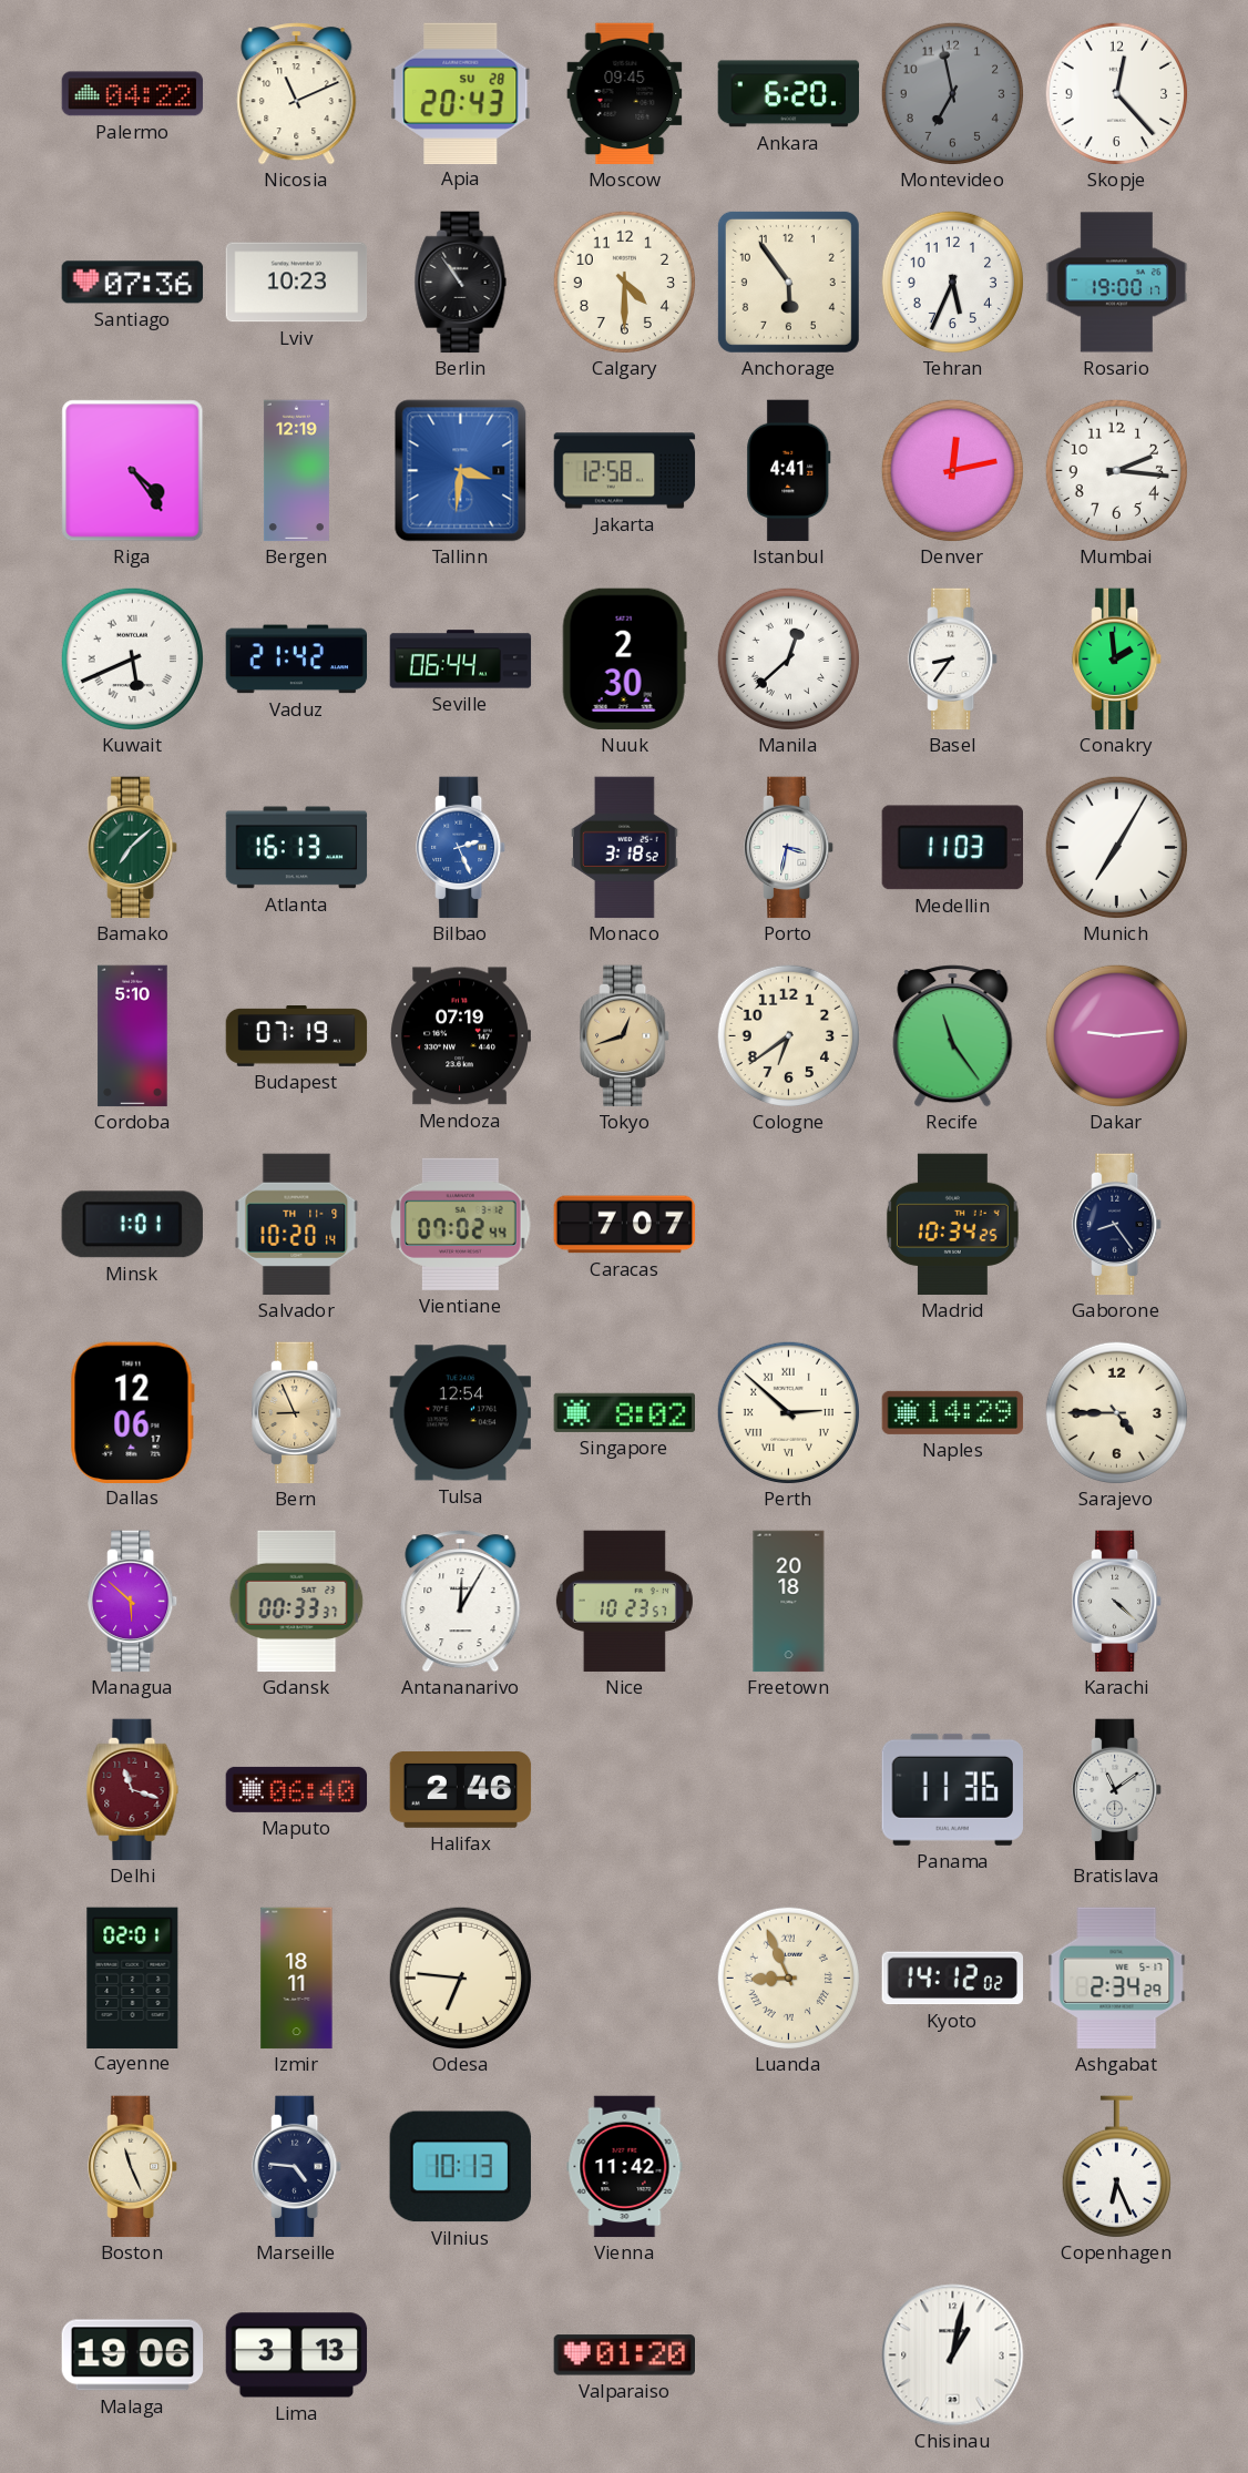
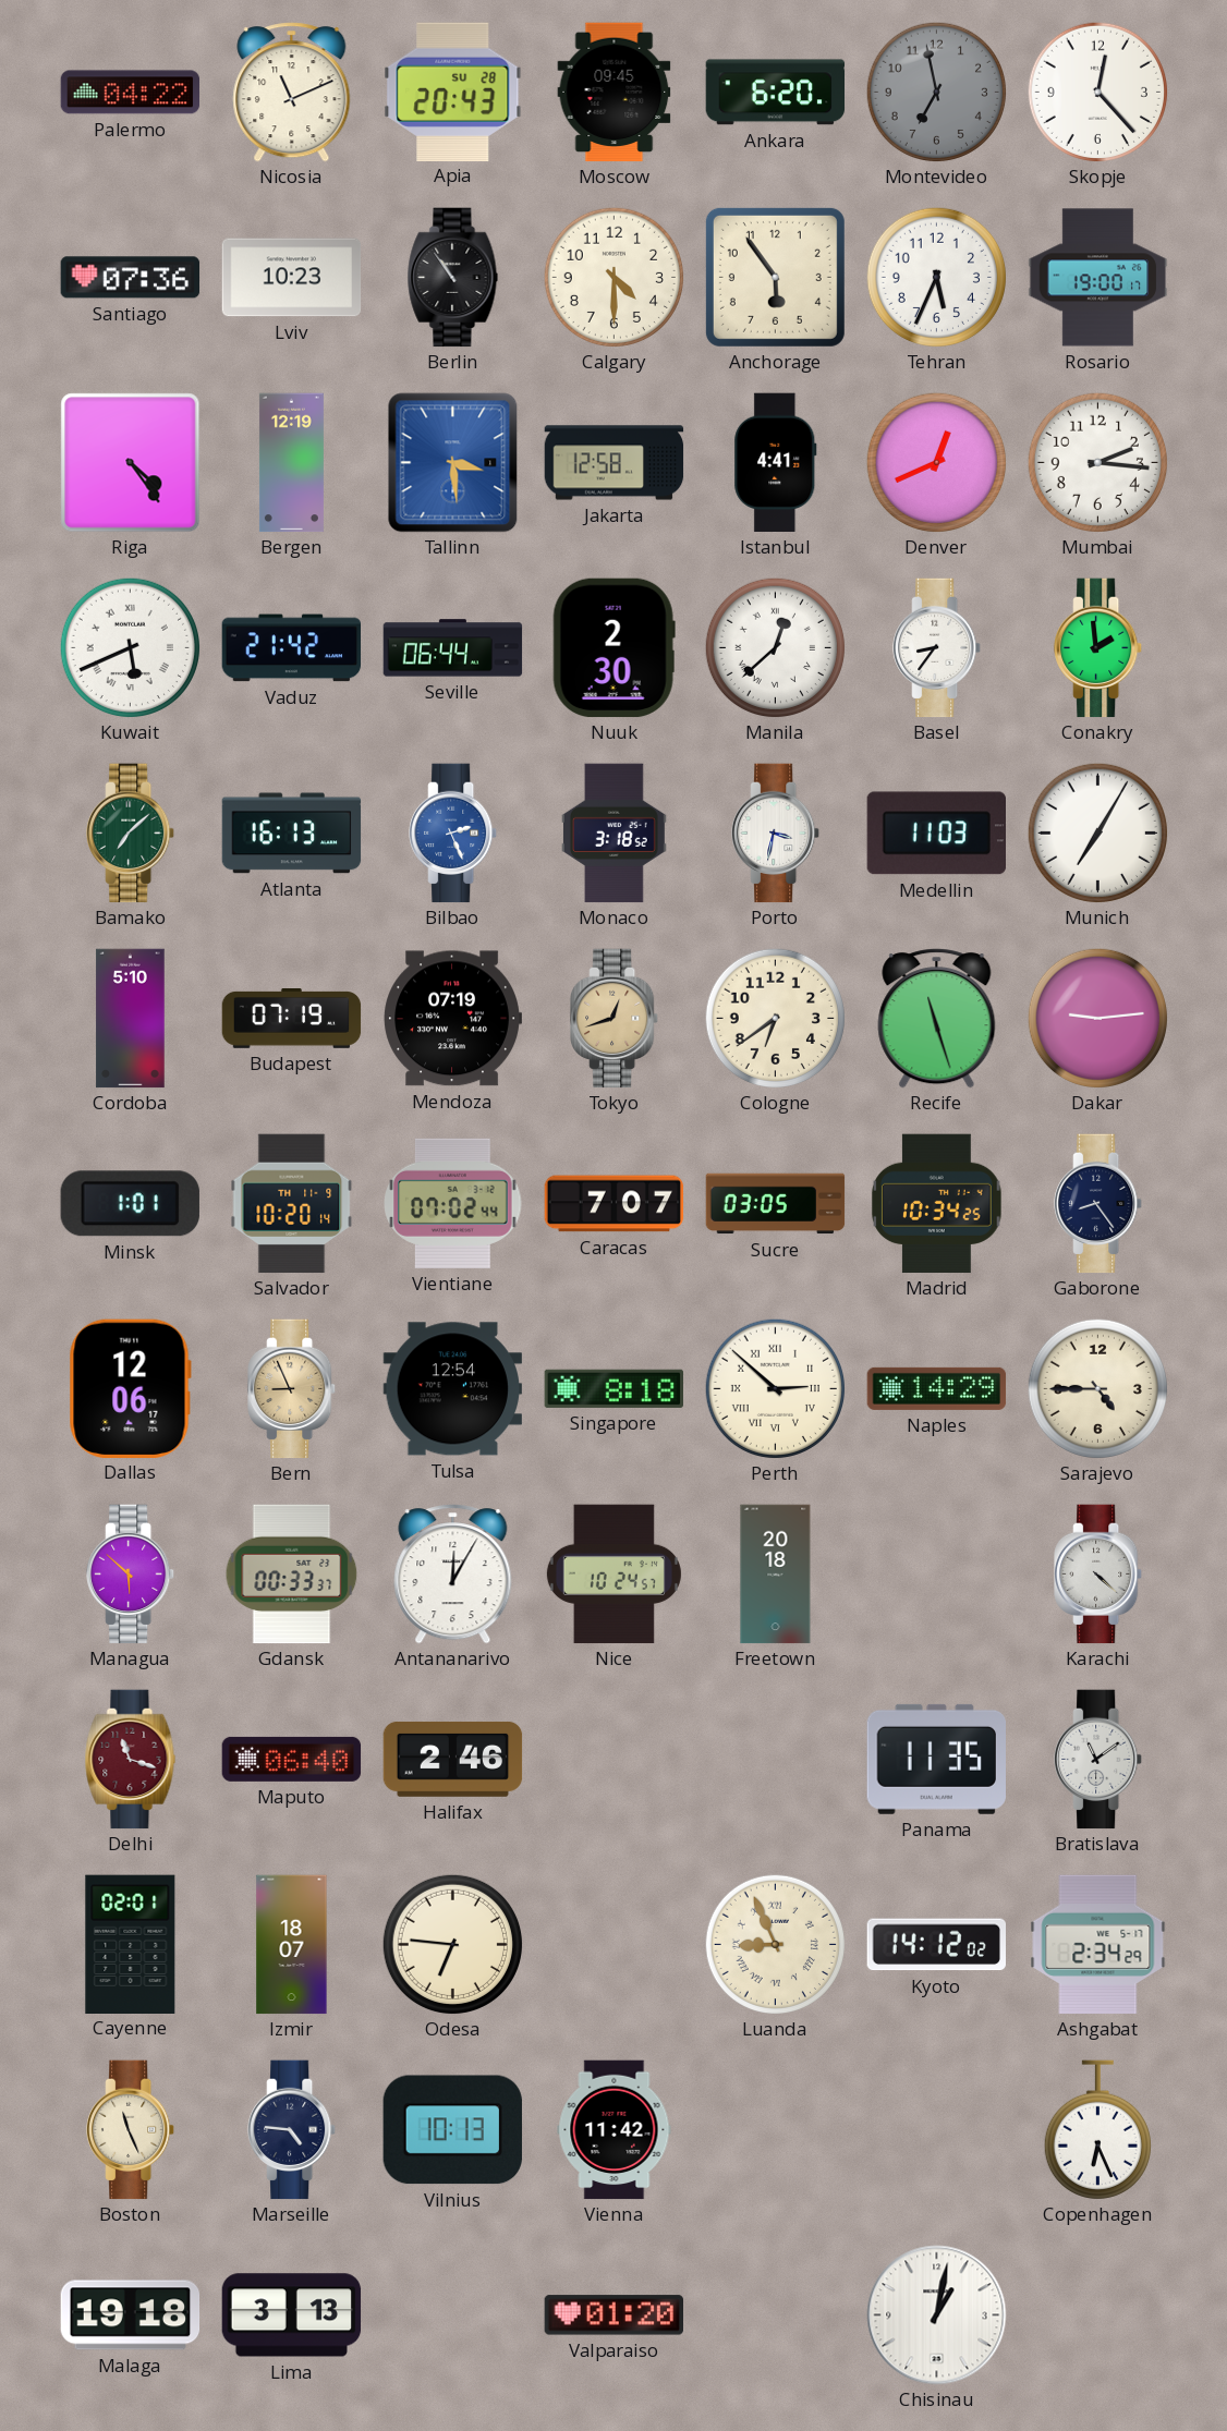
Tallinn: 3:31 -> 3:29
Denver: 12:13 -> 12:41
Recife: 11:24 -> 11:27
Sucre: none -> 03:05
Singapore: 8:02 -> 8:18
Nice: 10:23 -> 10:24
Panama: 11:36 -> 11:35
Izmir: 18:11 -> 18:07
Malaga: 19:06 -> 19:18
